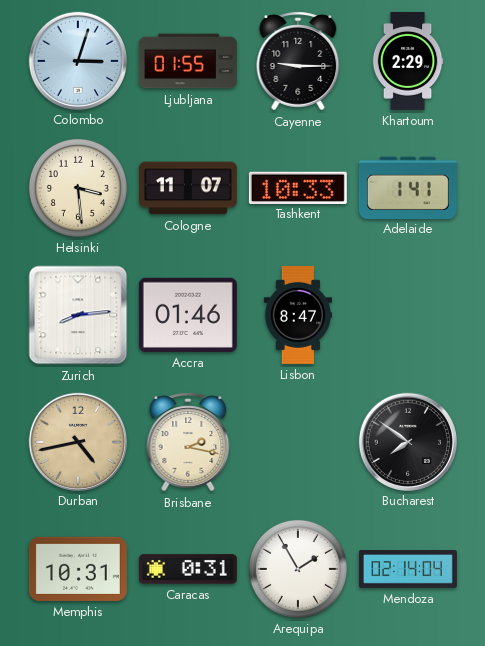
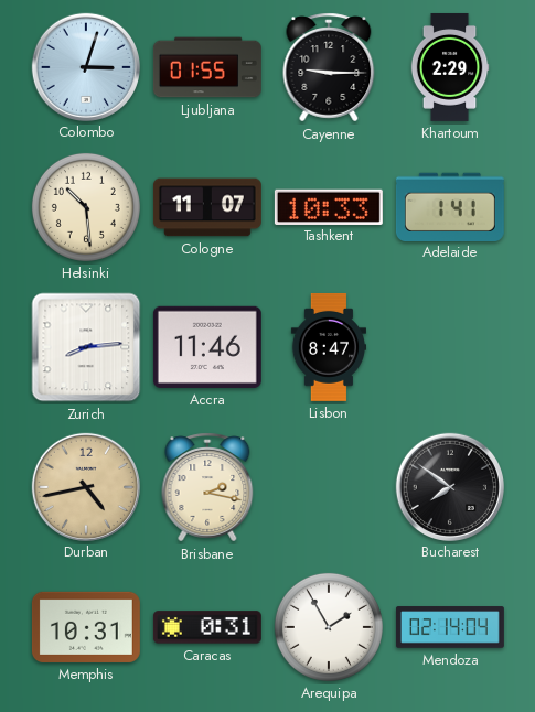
Helsinki: 3:29 -> 10:29
Accra: 01:46 -> 11:46
